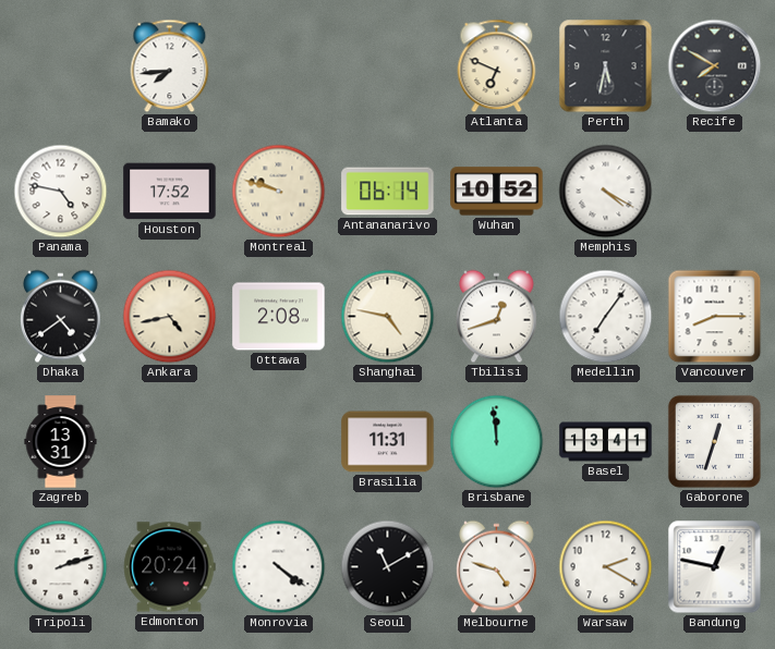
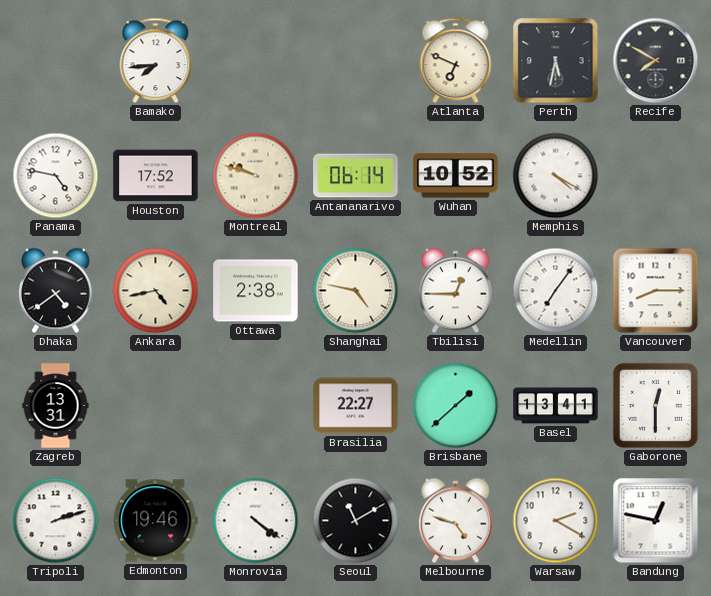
Ottawa: 2:08 -> 2:38
Tbilisi: 12:42 -> 12:45
Brasilia: 11:31 -> 22:27
Brisbane: 11:59 -> 1:38
Gaborone: 12:33 -> 12:30
Edmonton: 20:24 -> 19:46
